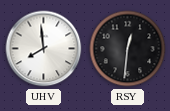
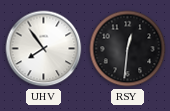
UHV: 7:59 -> 7:54
